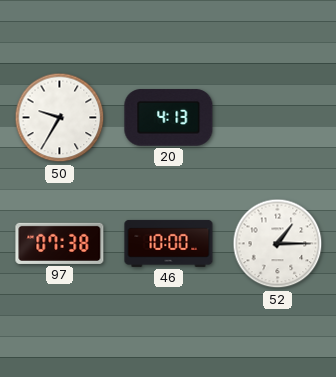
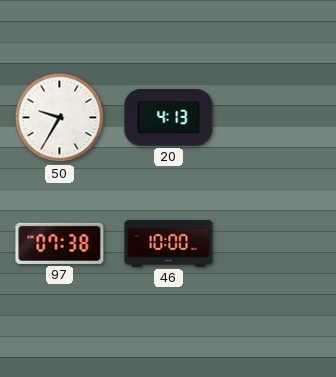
52: 1:15 -> none
